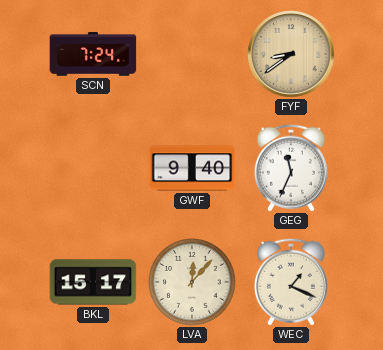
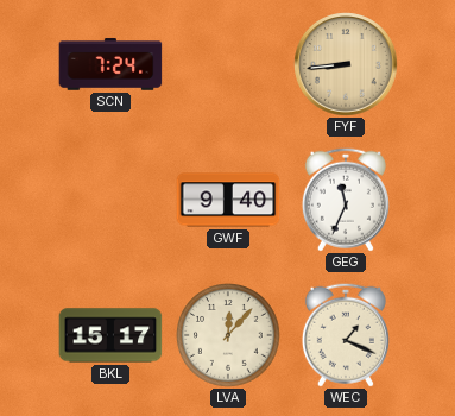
FYF: 8:39 -> 8:44
